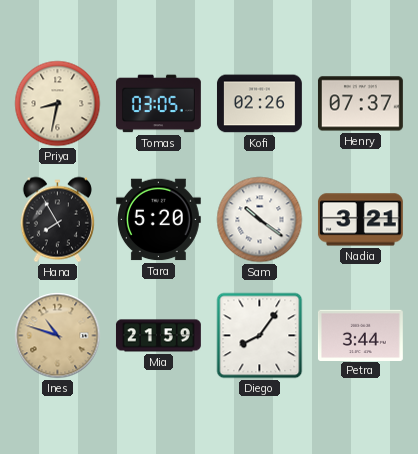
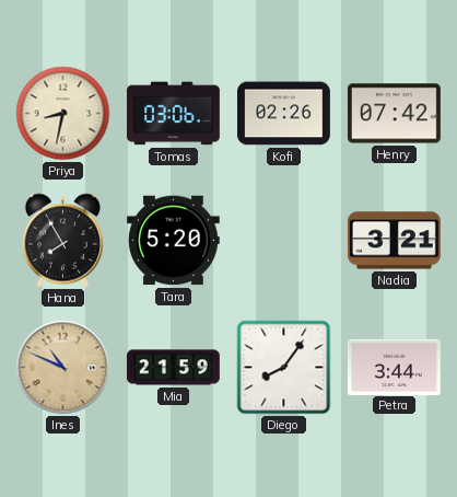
Tomas: 03:05 -> 03:06
Henry: 07:37 -> 07:42
Sam: 10:21 -> none
Ines: 10:48 -> 10:49
